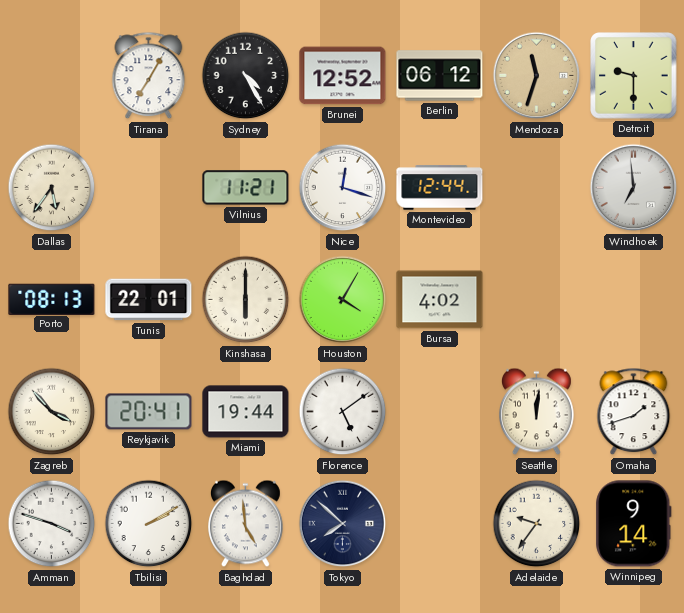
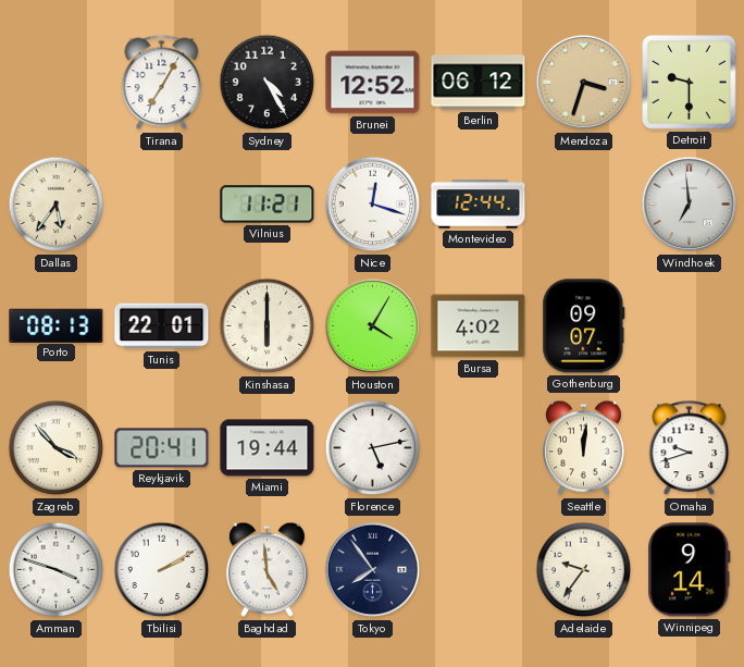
Mendoza: 11:33 -> 3:33
Gothenburg: none -> 09:07
Florence: 5:09 -> 5:13
Omaha: 1:42 -> 9:42
Tokyo: 7:52 -> 7:54
